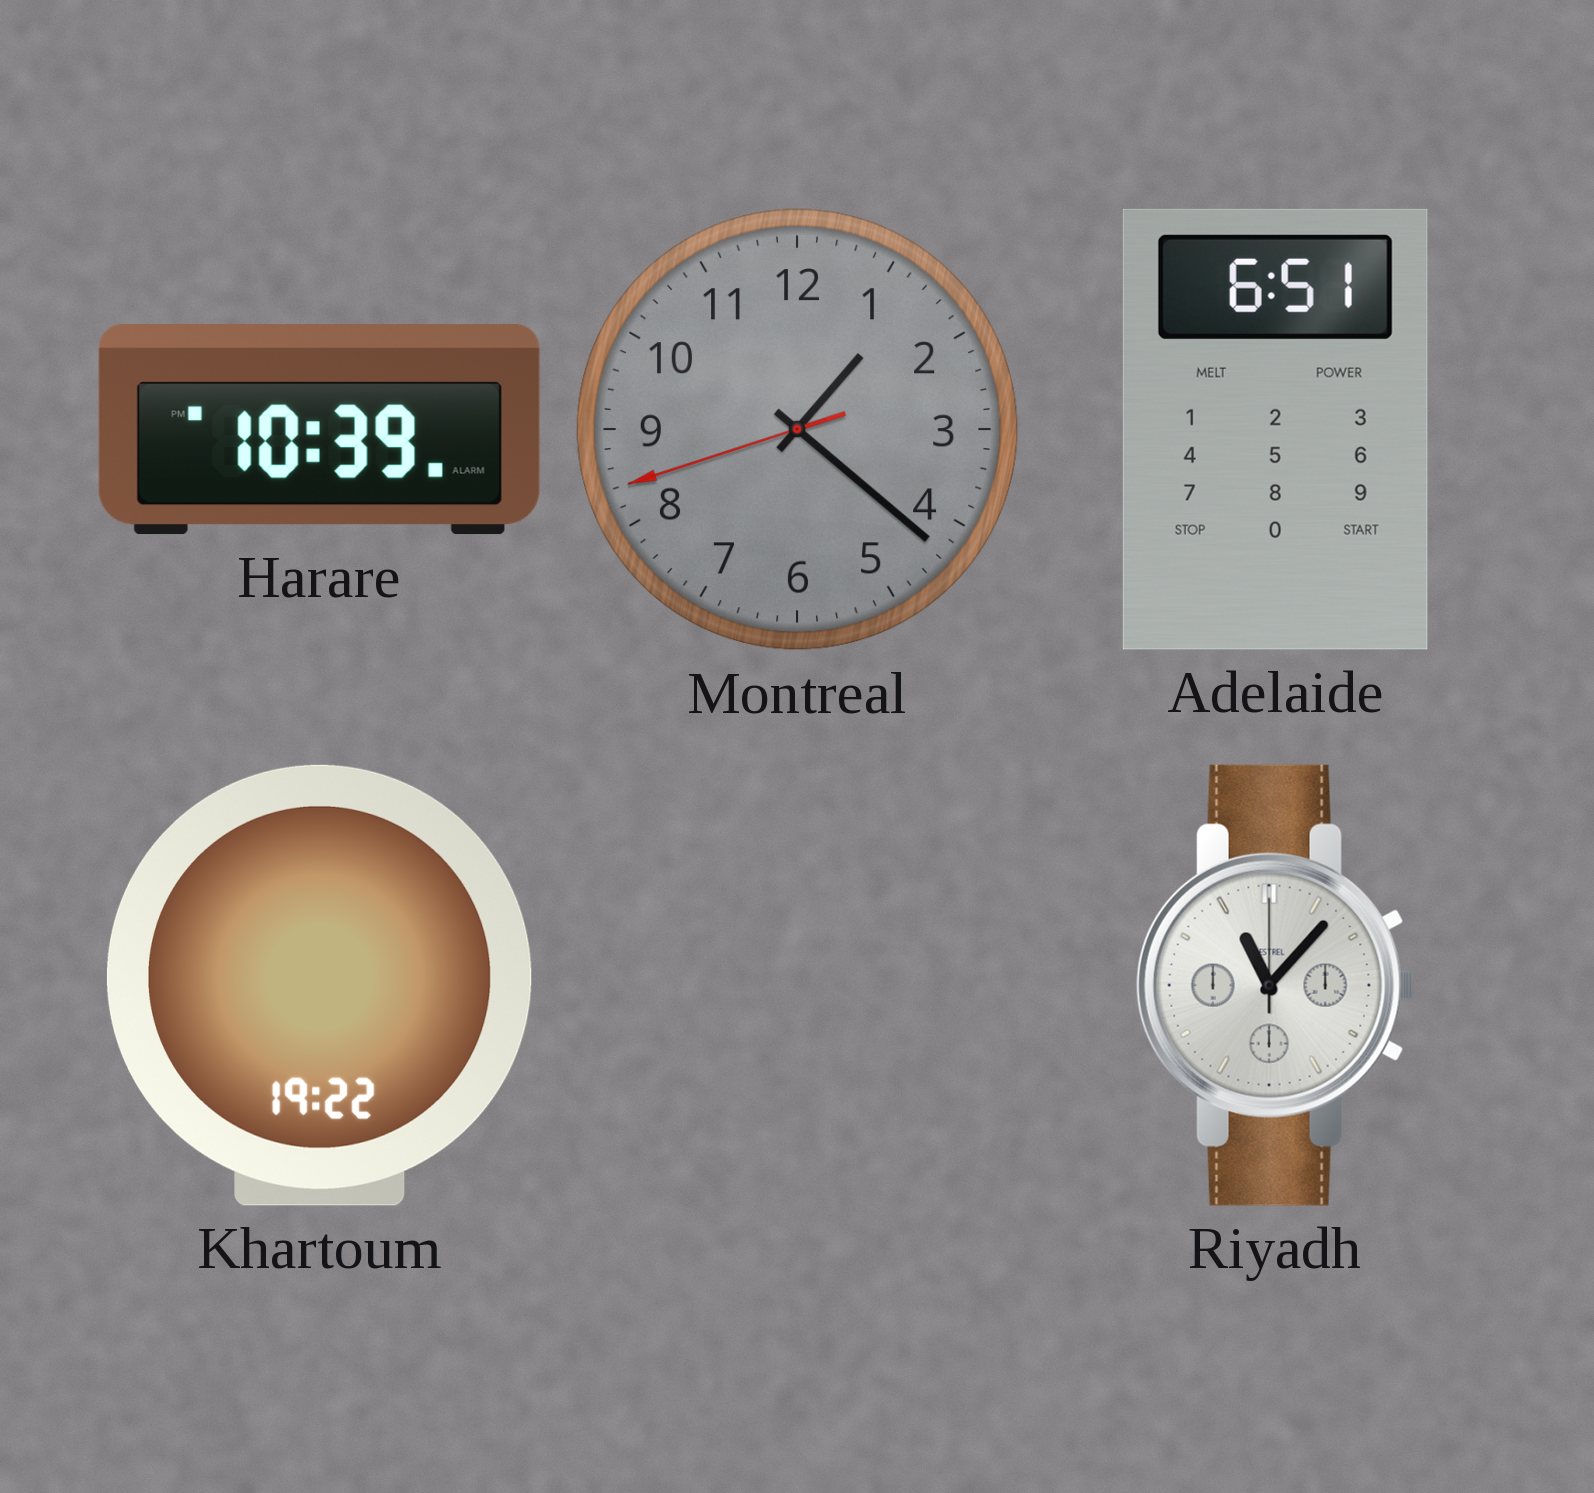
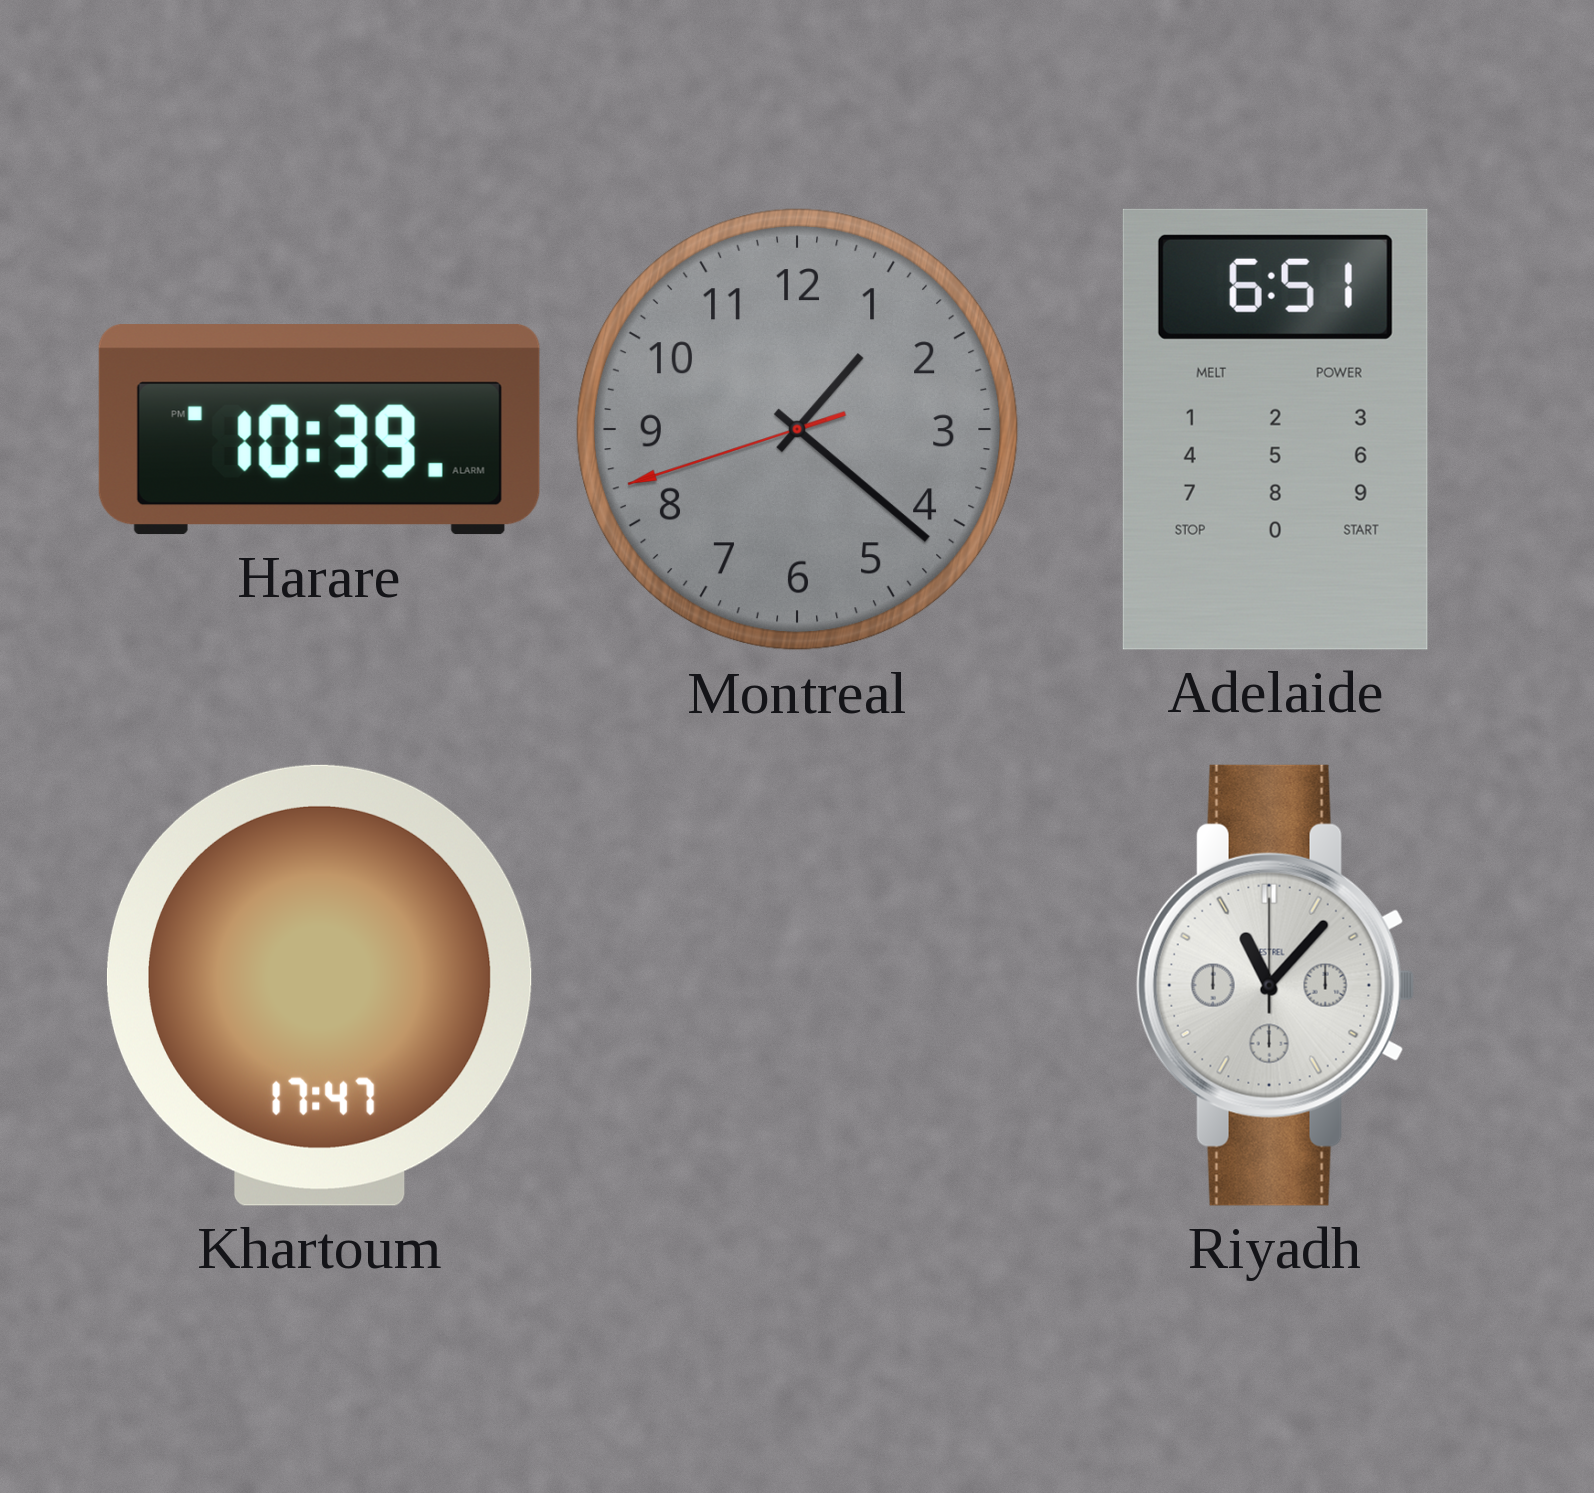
Khartoum: 19:22 -> 17:47
